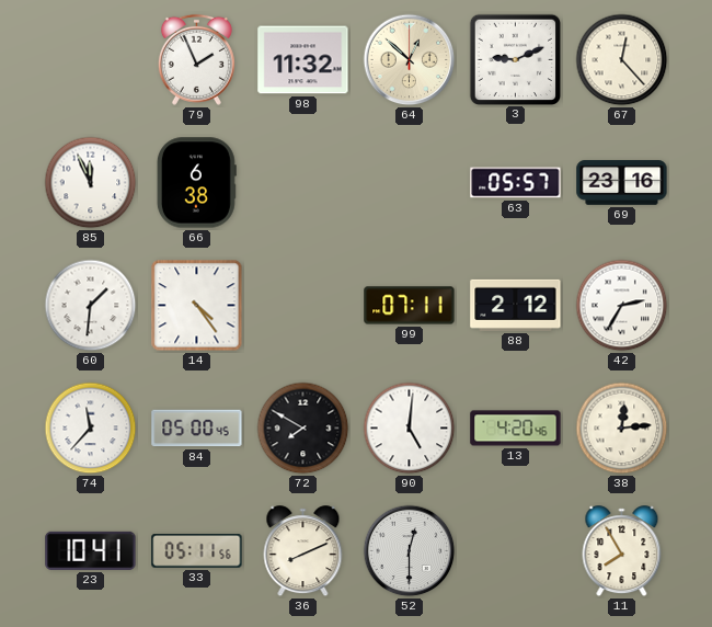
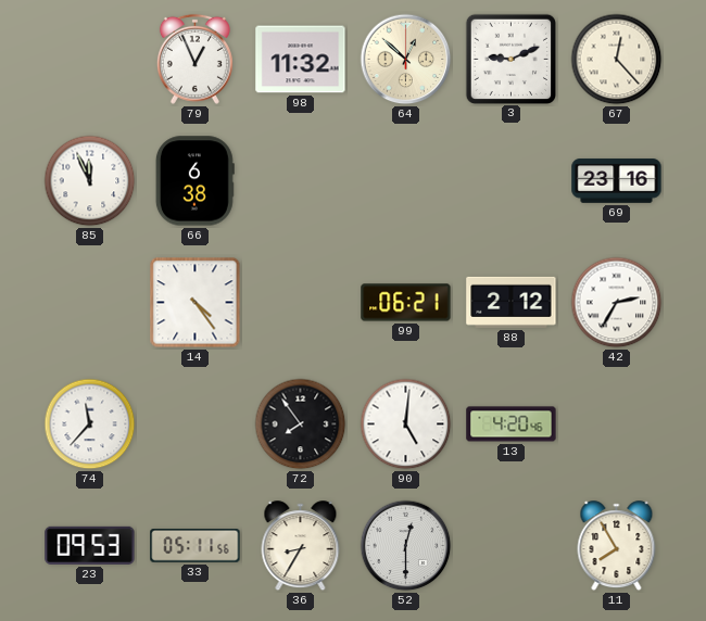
79: 1:56 -> 12:56
63: 05:57 -> none
60: 1:31 -> none
99: 07:11 -> 06:21
84: 05:00 -> none
72: 7:50 -> 7:54
38: 12:14 -> none
23: 10:41 -> 09:53
36: 8:11 -> 8:35
